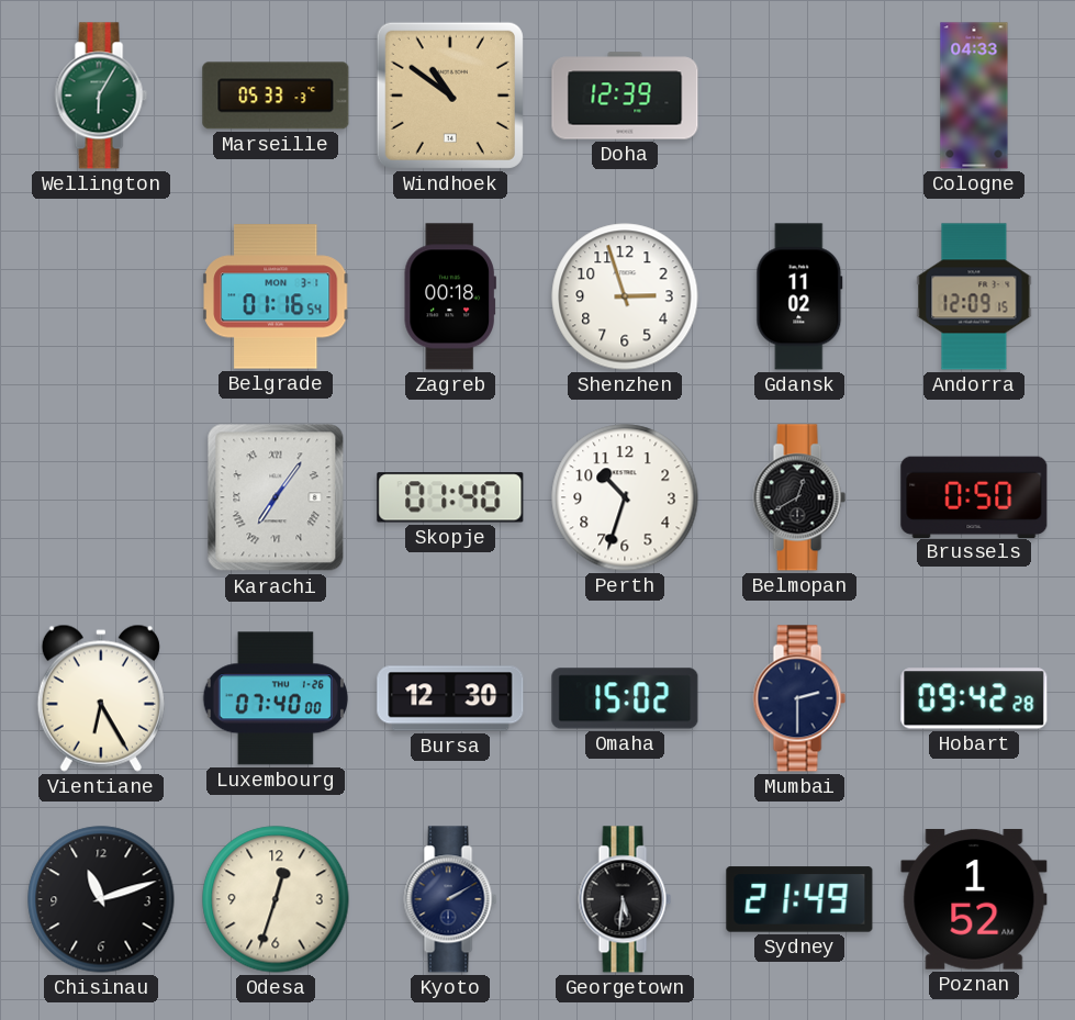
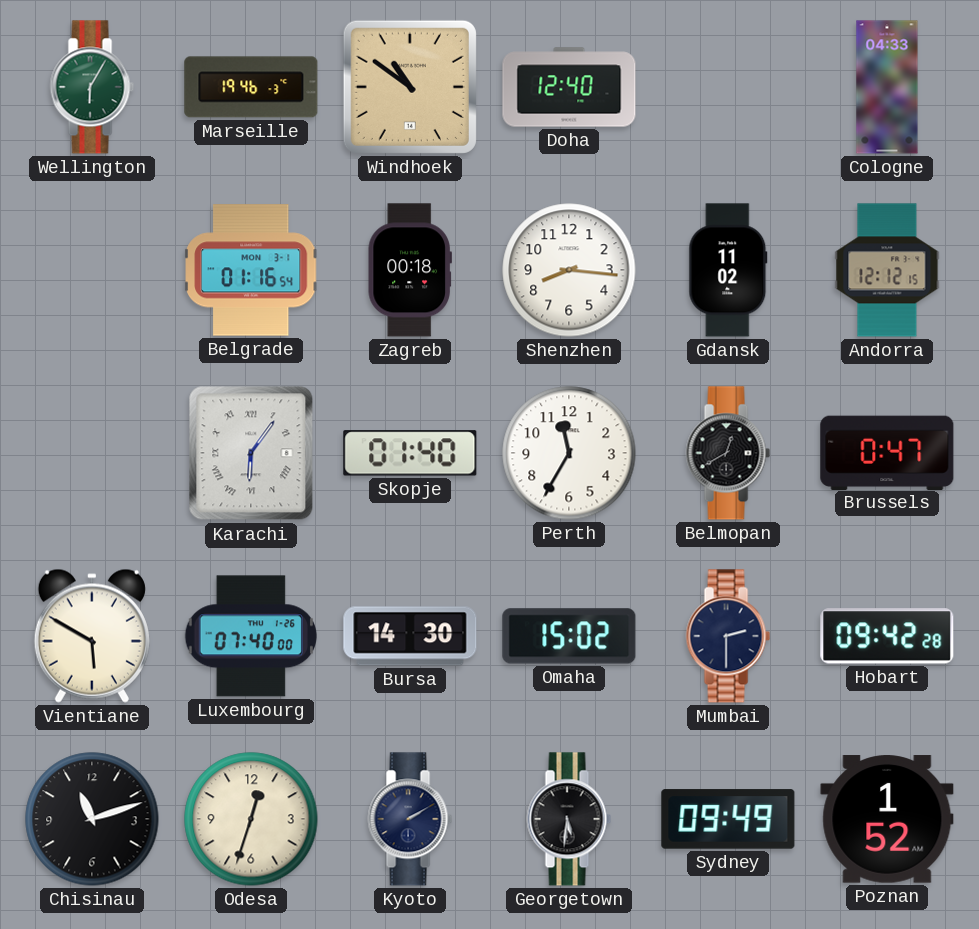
Marseille: 05:33 -> 19:46
Doha: 12:39 -> 12:40
Shenzhen: 2:57 -> 8:16
Andorra: 12:09 -> 12:12
Karachi: 7:06 -> 6:06
Perth: 10:33 -> 11:35
Brussels: 0:50 -> 0:47
Vientiane: 6:25 -> 5:50
Bursa: 12:30 -> 14:30
Sydney: 21:49 -> 09:49
